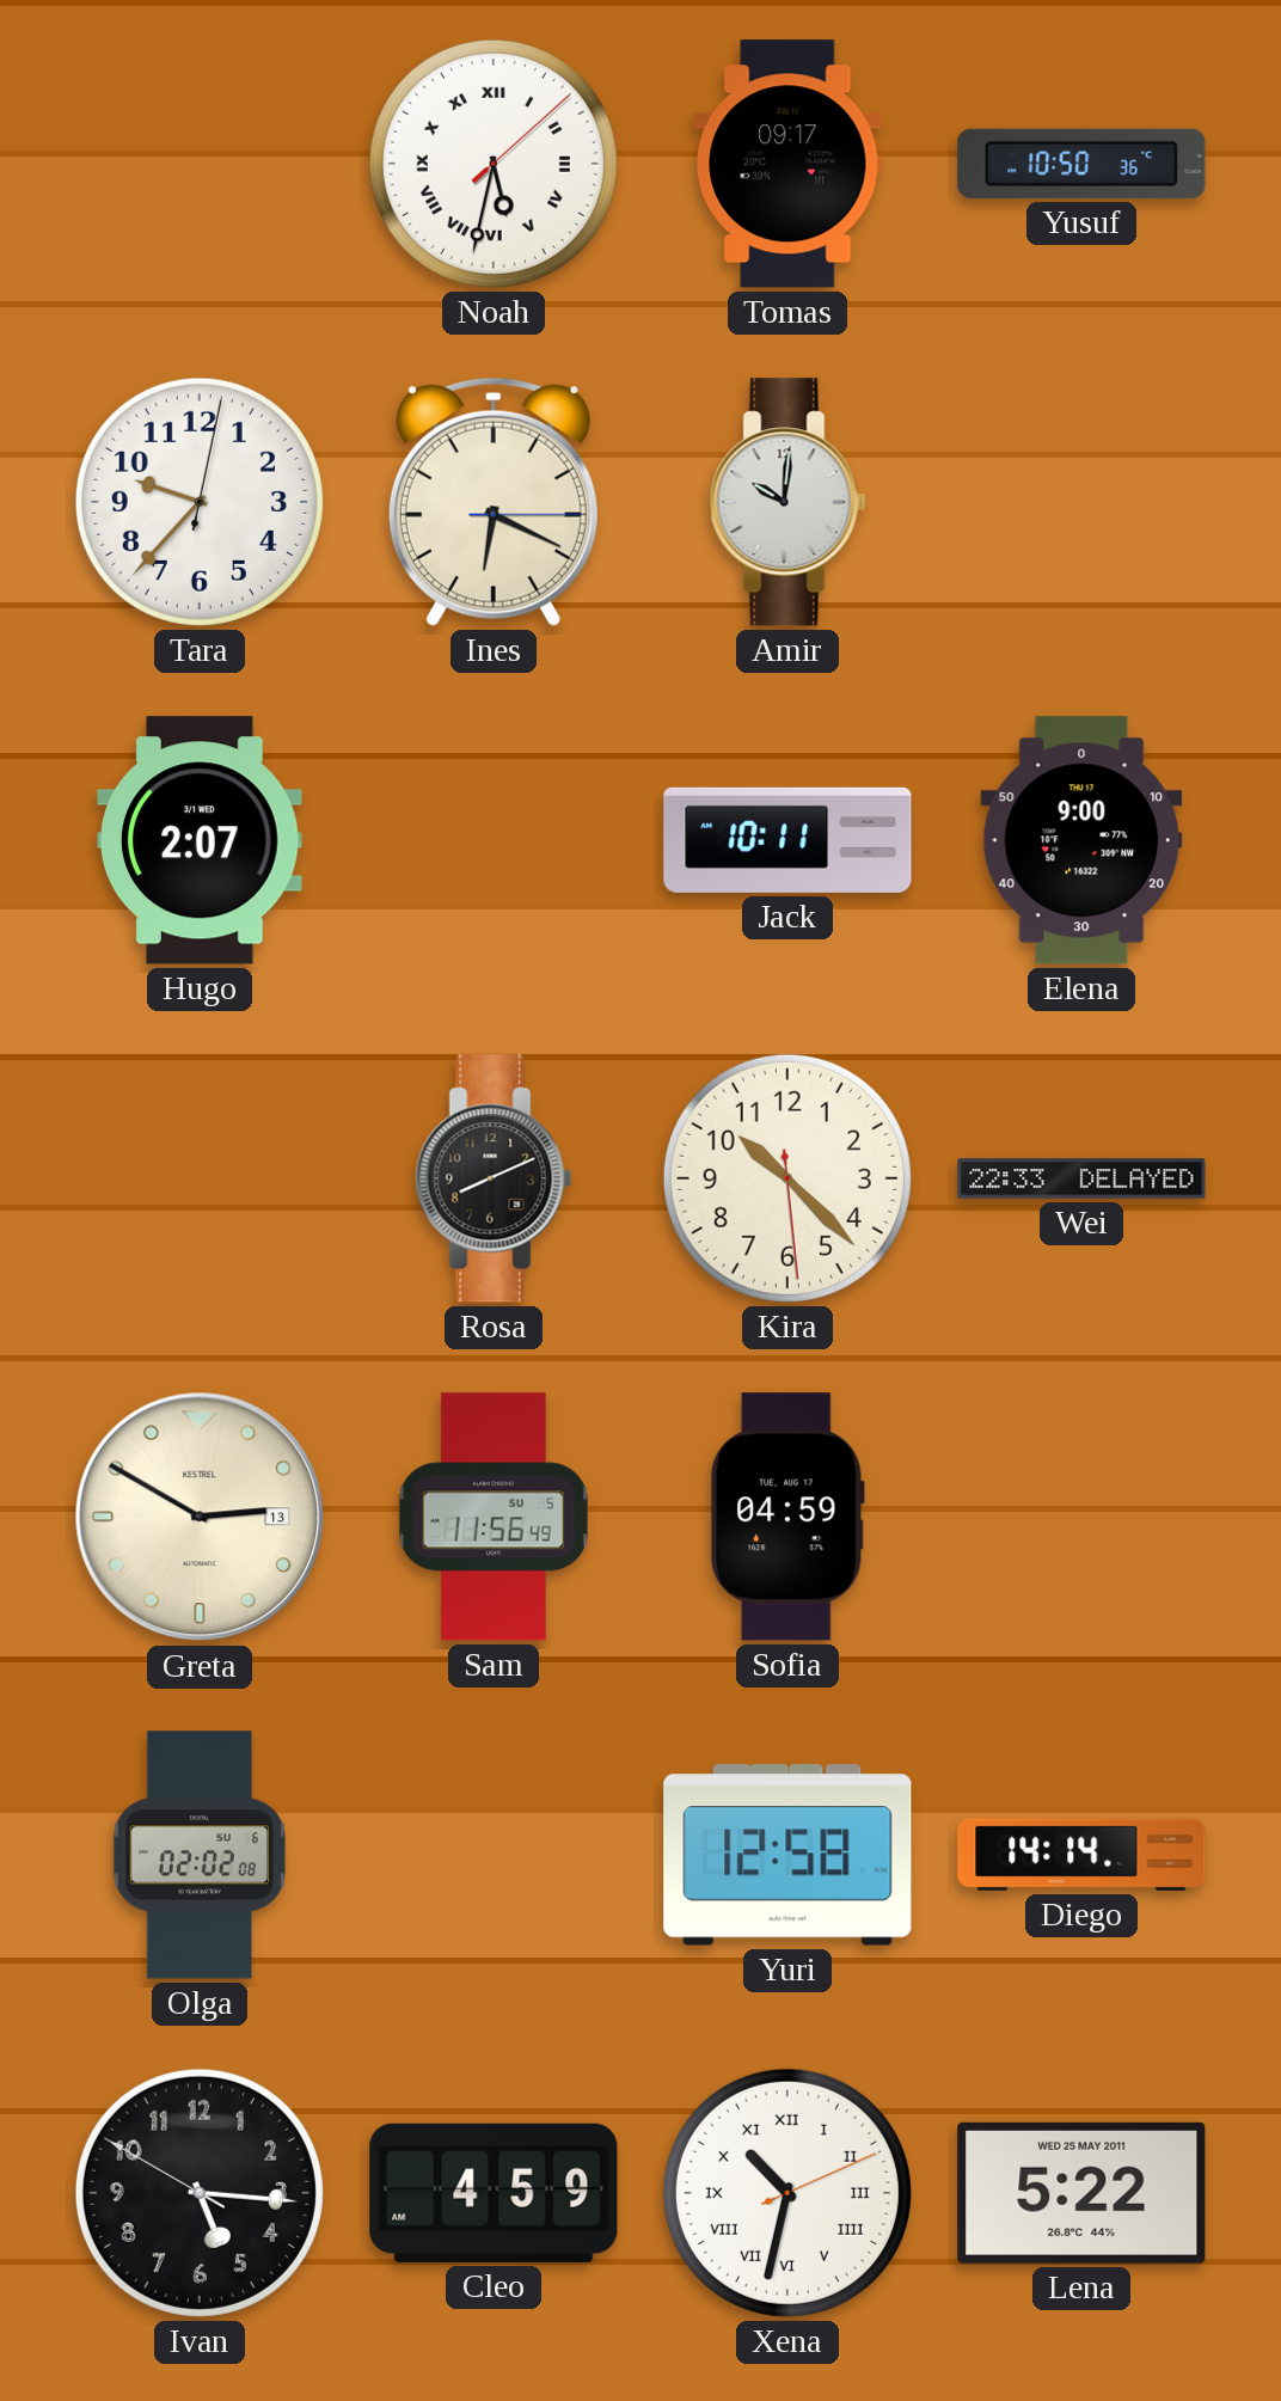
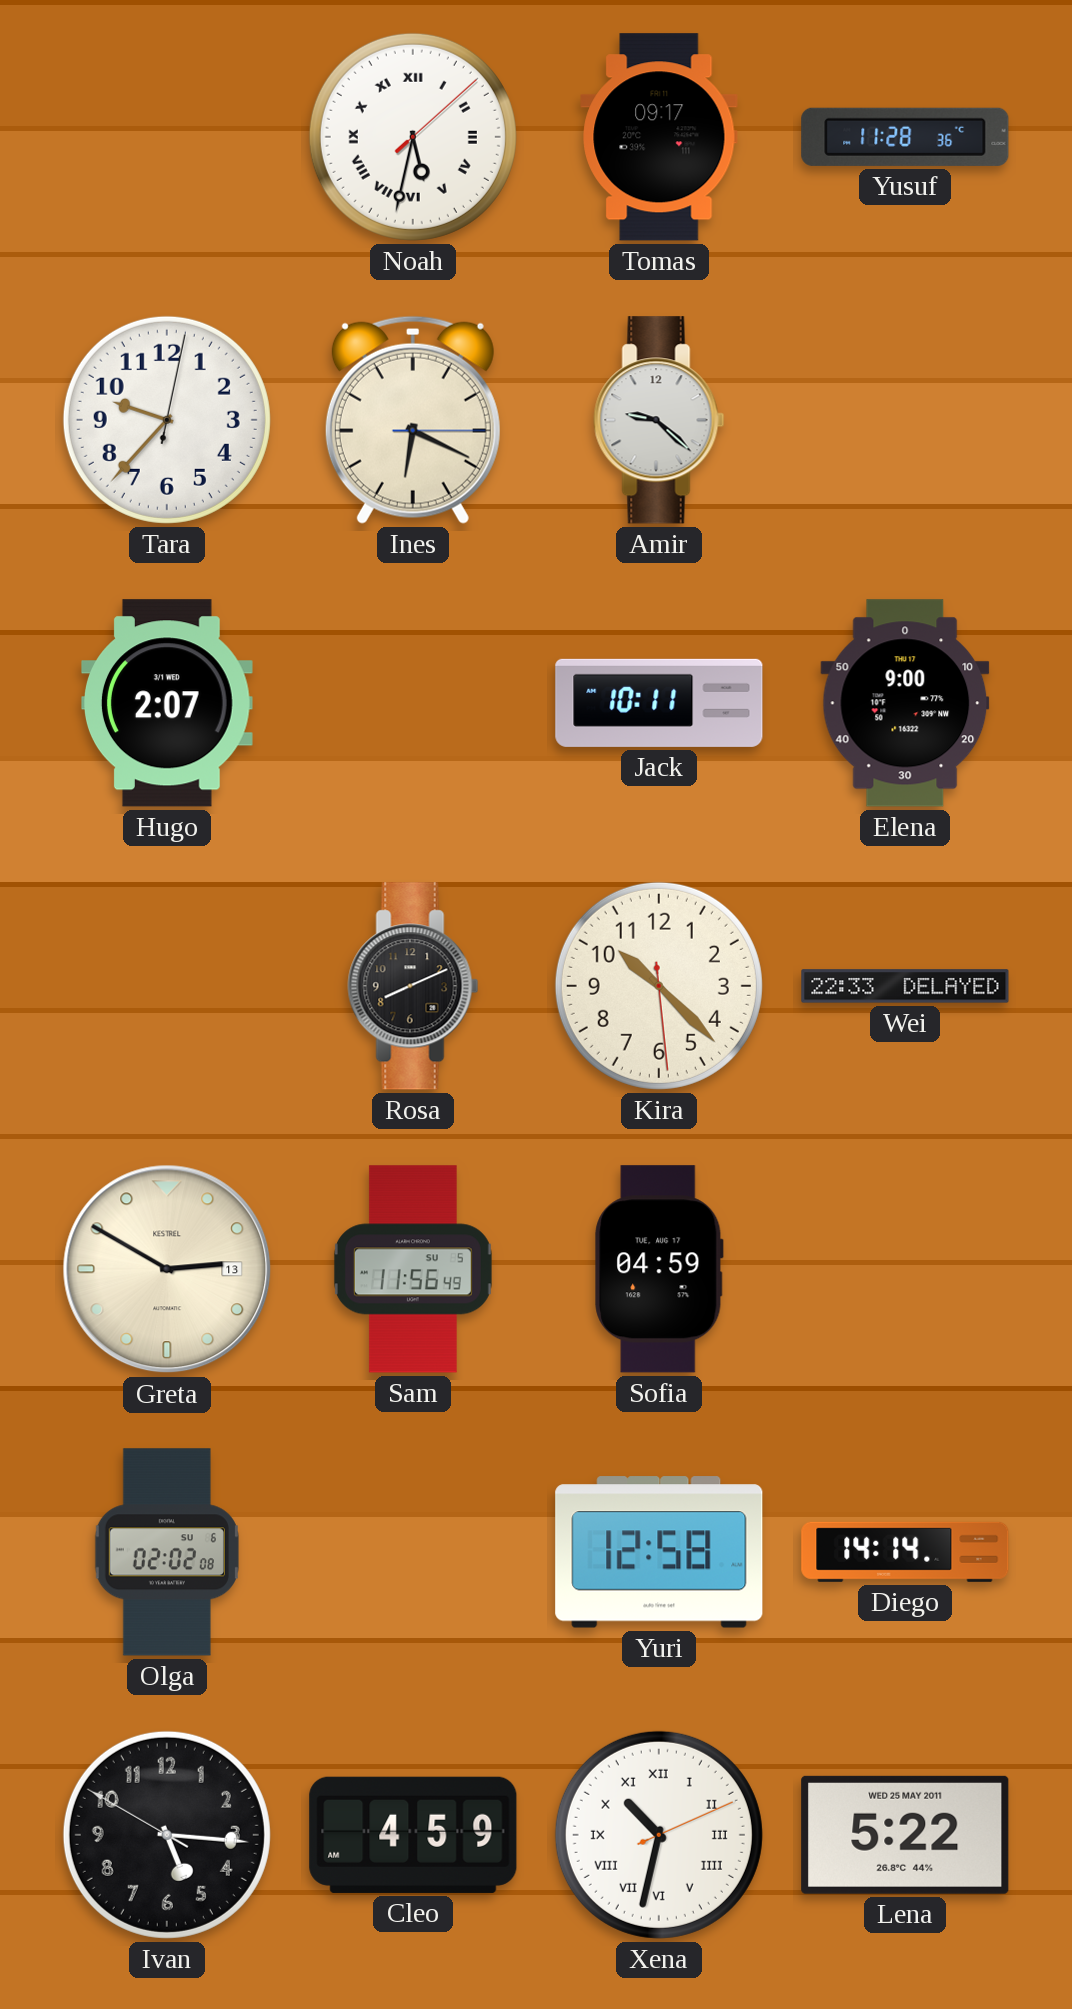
Yusuf: 10:50 -> 11:28
Amir: 10:01 -> 9:22
